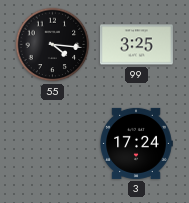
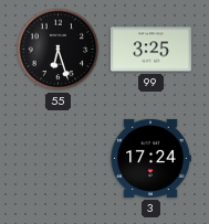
55: 4:16 -> 6:27
